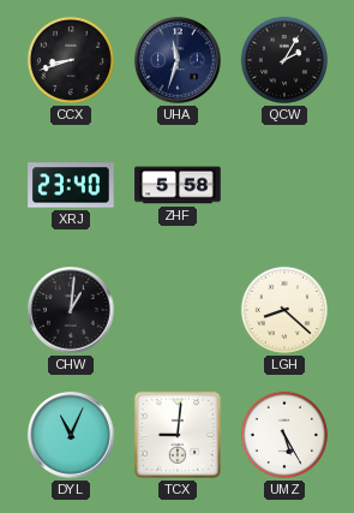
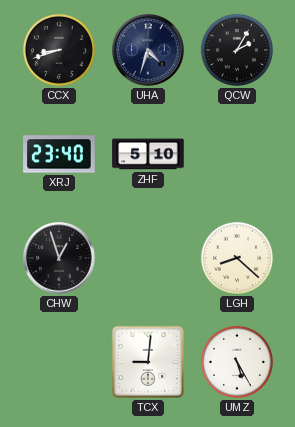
UHA: 11:33 -> 4:33
ZHF: 5:58 -> 5:10
CHW: 1:01 -> 12:57
DYL: 11:04 -> none
